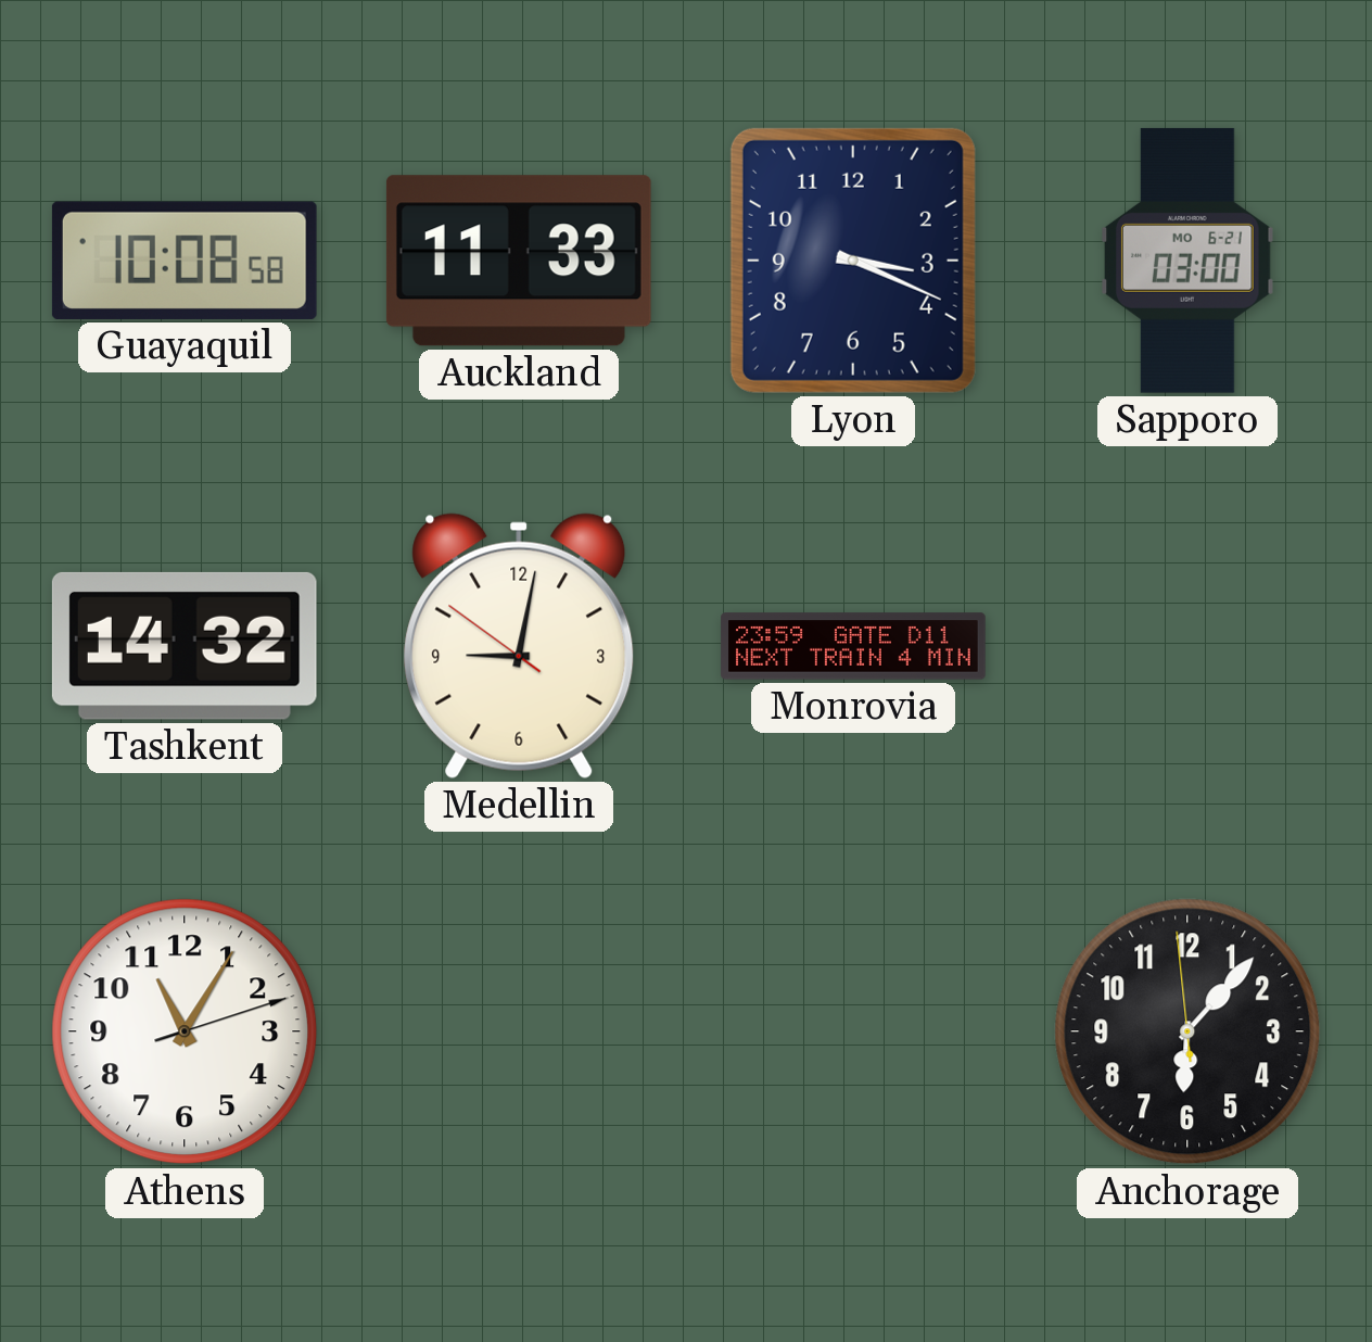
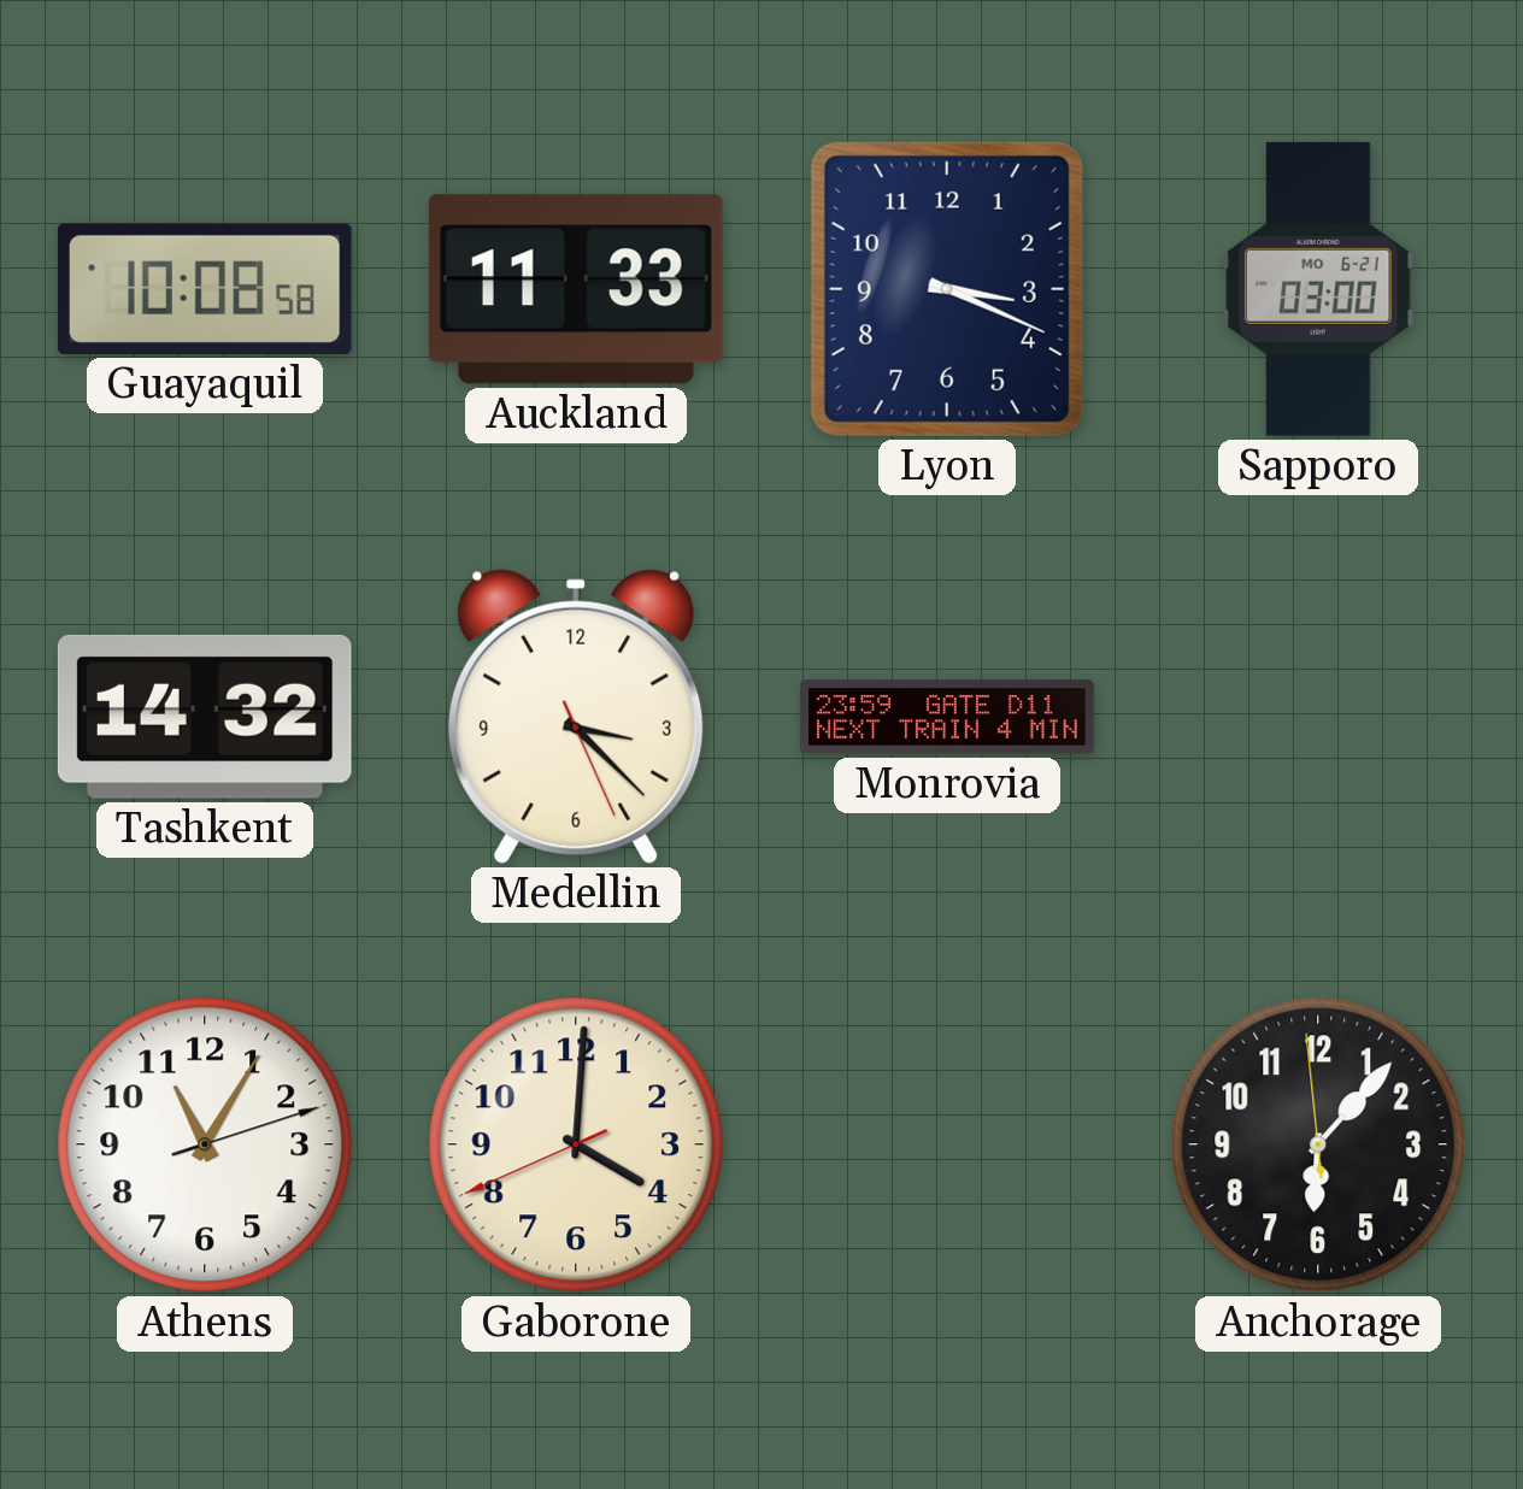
Medellin: 9:01 -> 3:22
Gaborone: none -> 4:00
